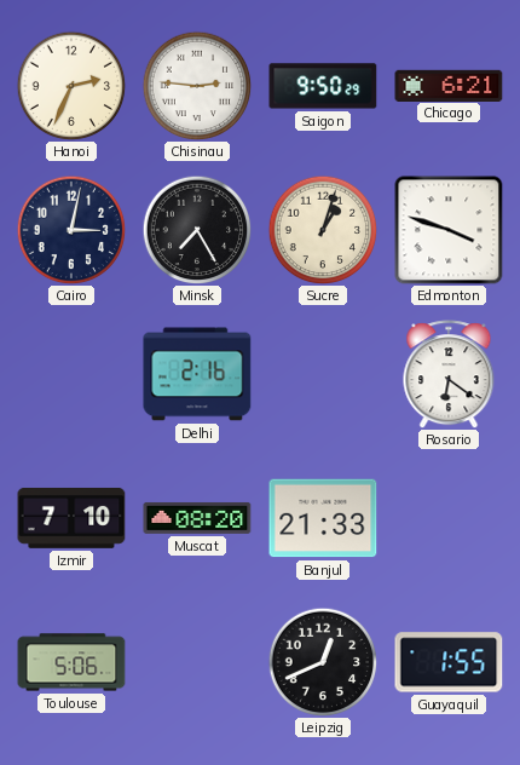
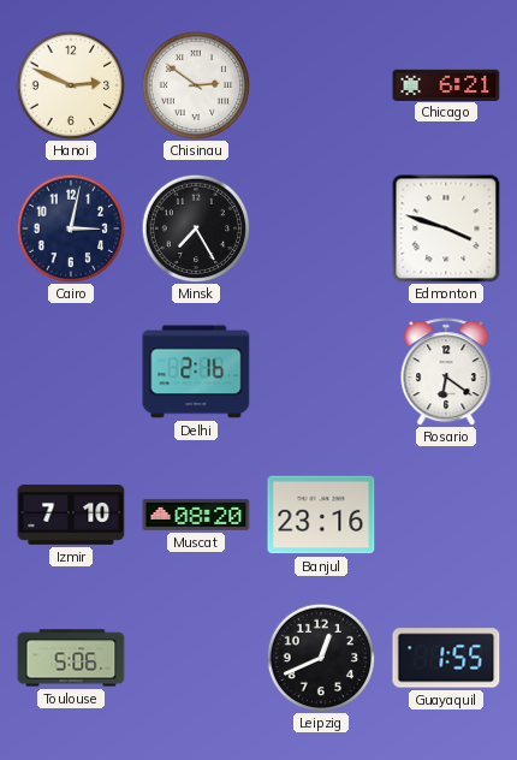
Hanoi: 2:34 -> 2:49
Chisinau: 2:46 -> 2:51
Saigon: 9:50 -> none
Sucre: 1:03 -> none
Banjul: 21:33 -> 23:16
